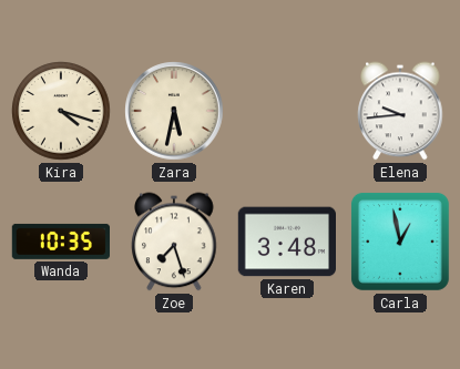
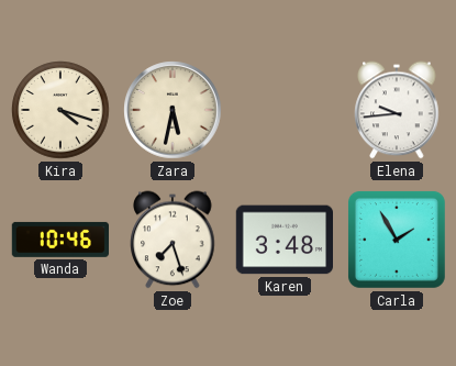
Wanda: 10:35 -> 10:46
Carla: 12:58 -> 1:55
